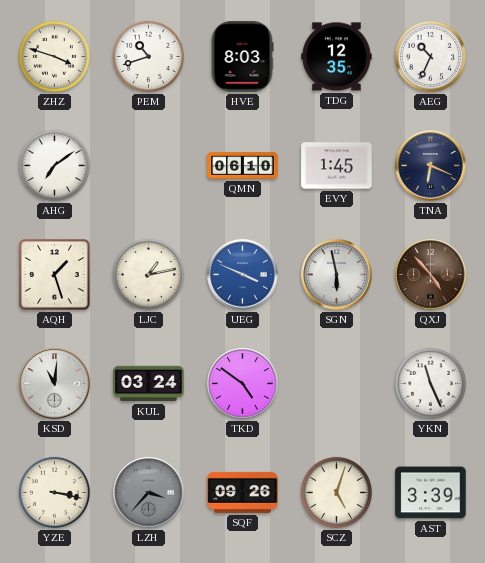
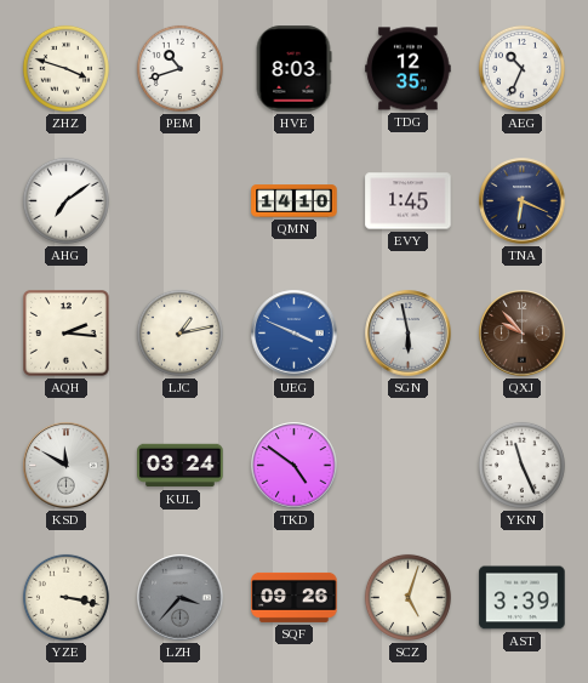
QMN: 06:10 -> 14:10
AQH: 1:27 -> 2:16
QXJ: 4:53 -> 9:53
KSD: 11:01 -> 11:50
